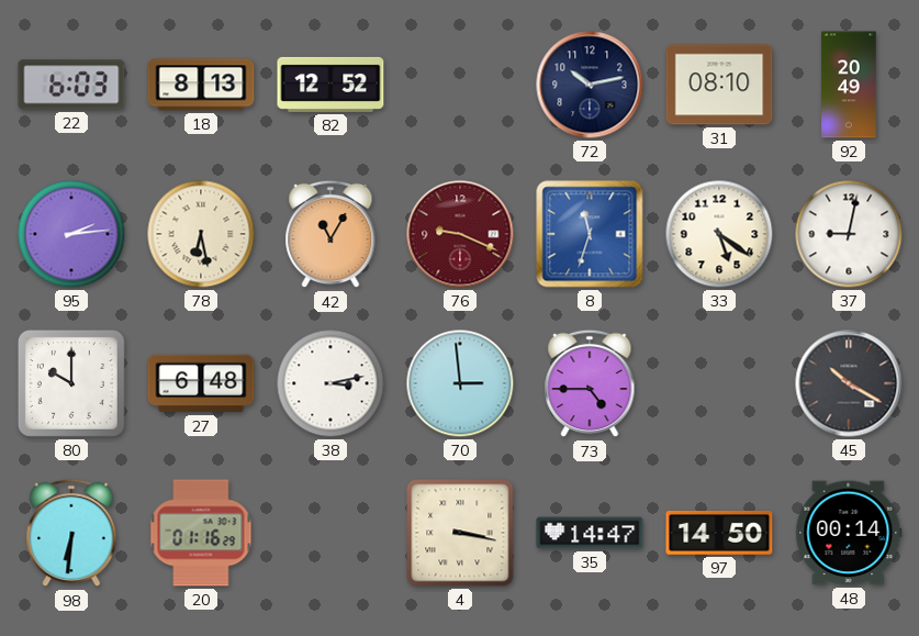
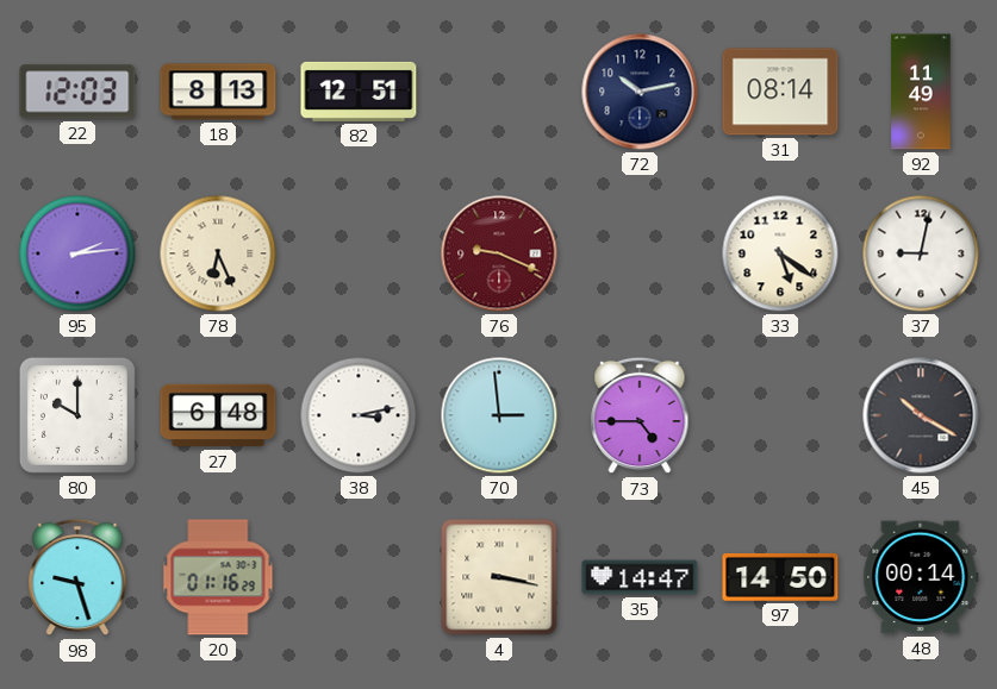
22: 6:03 -> 12:03
82: 12:52 -> 12:51
31: 08:10 -> 08:14
92: 20:49 -> 11:49
78: 6:28 -> 6:26
42: 11:05 -> none
8: 11:33 -> none
98: 6:31 -> 9:27
